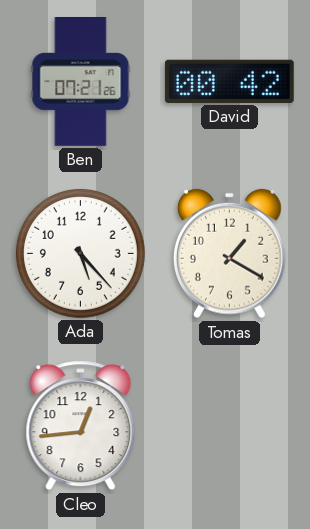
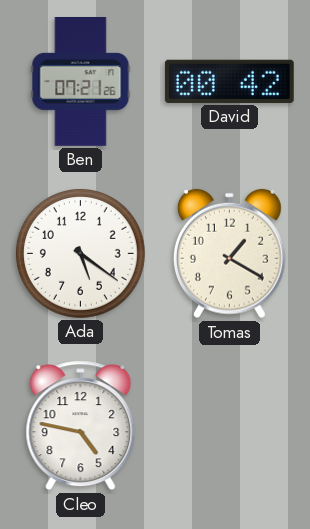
Ada: 5:23 -> 5:21
Cleo: 12:44 -> 4:47
